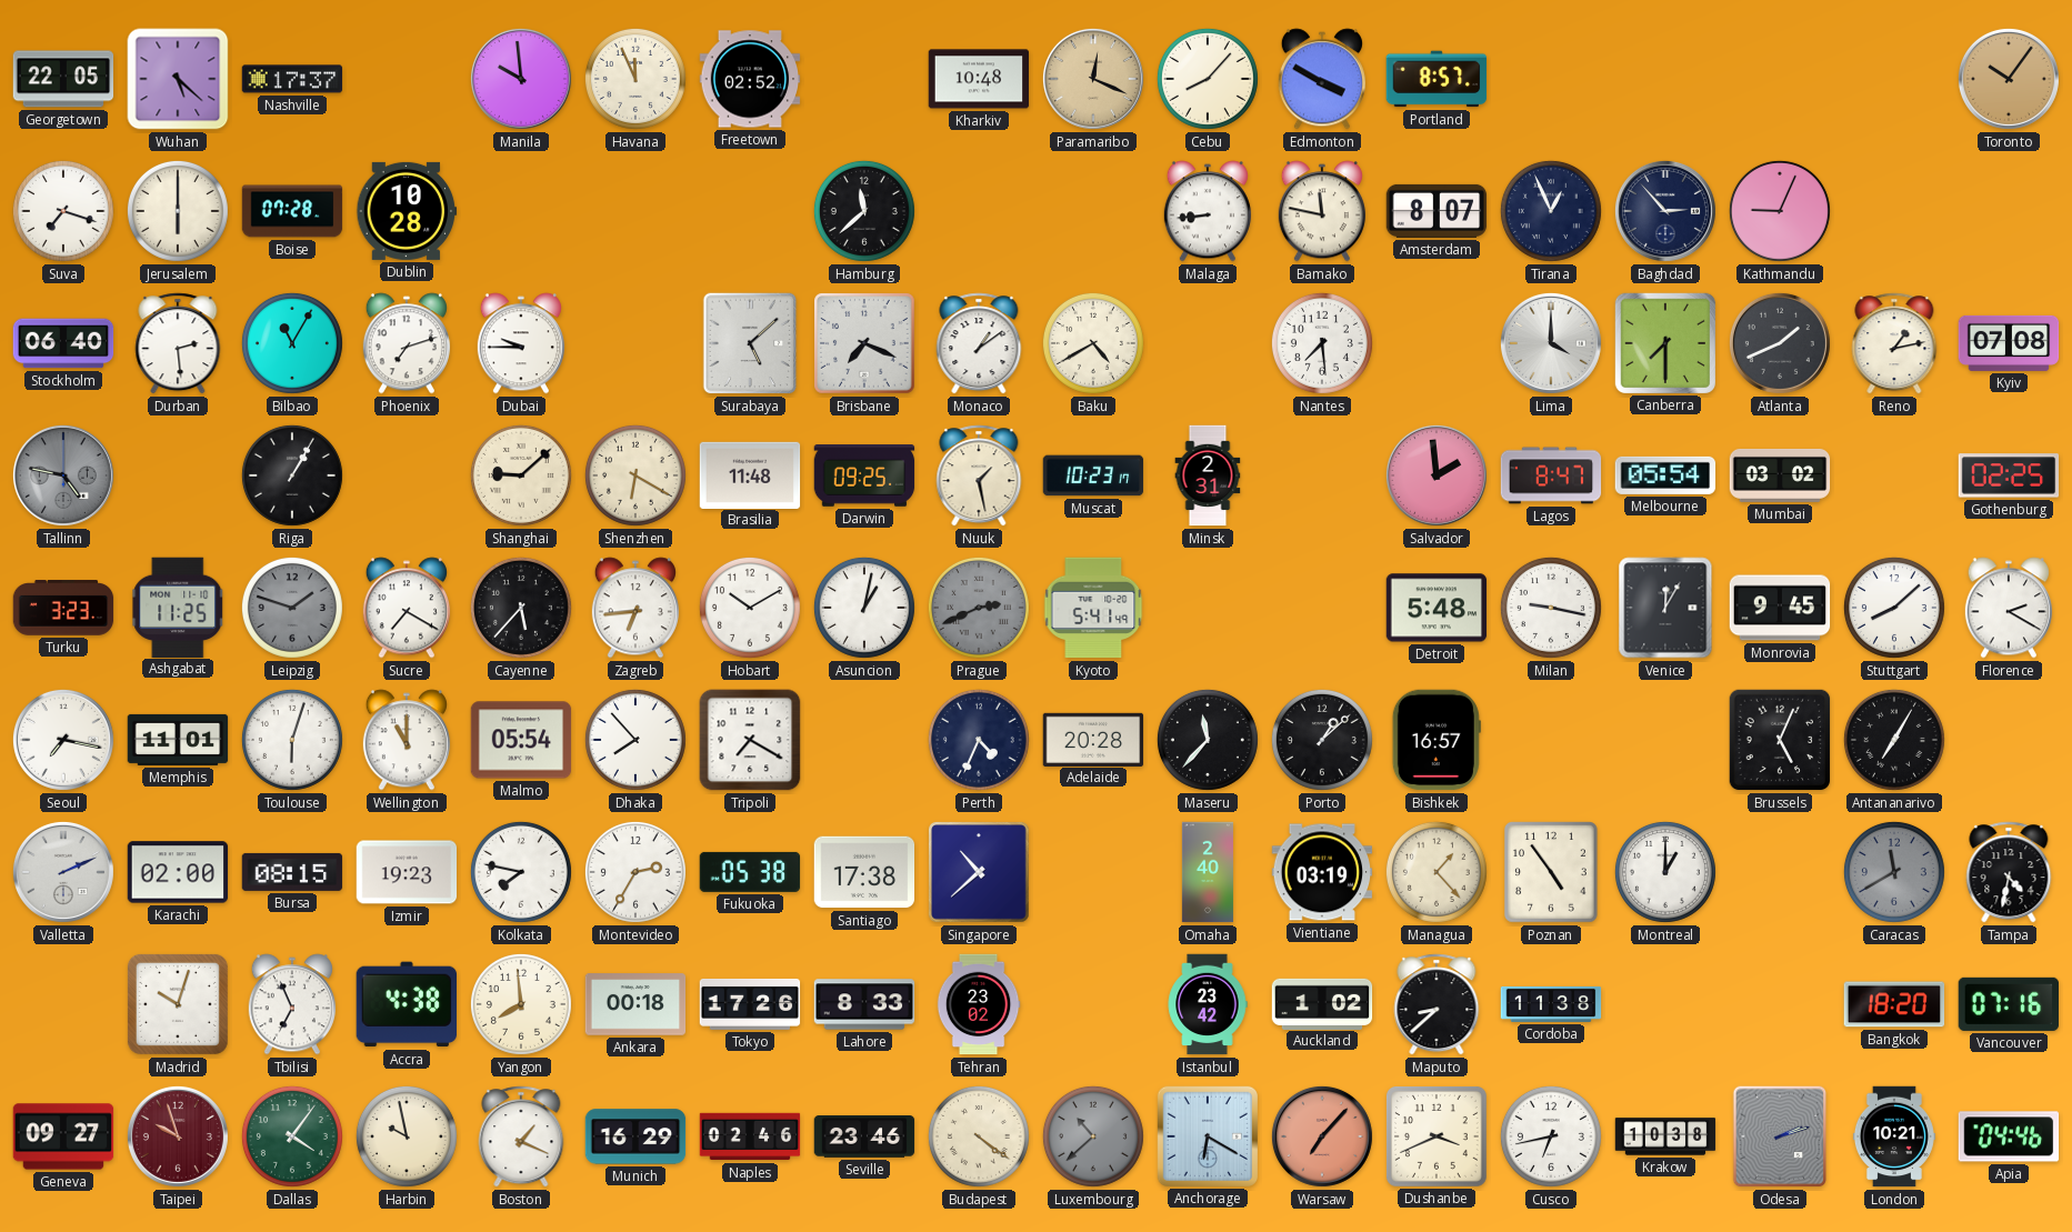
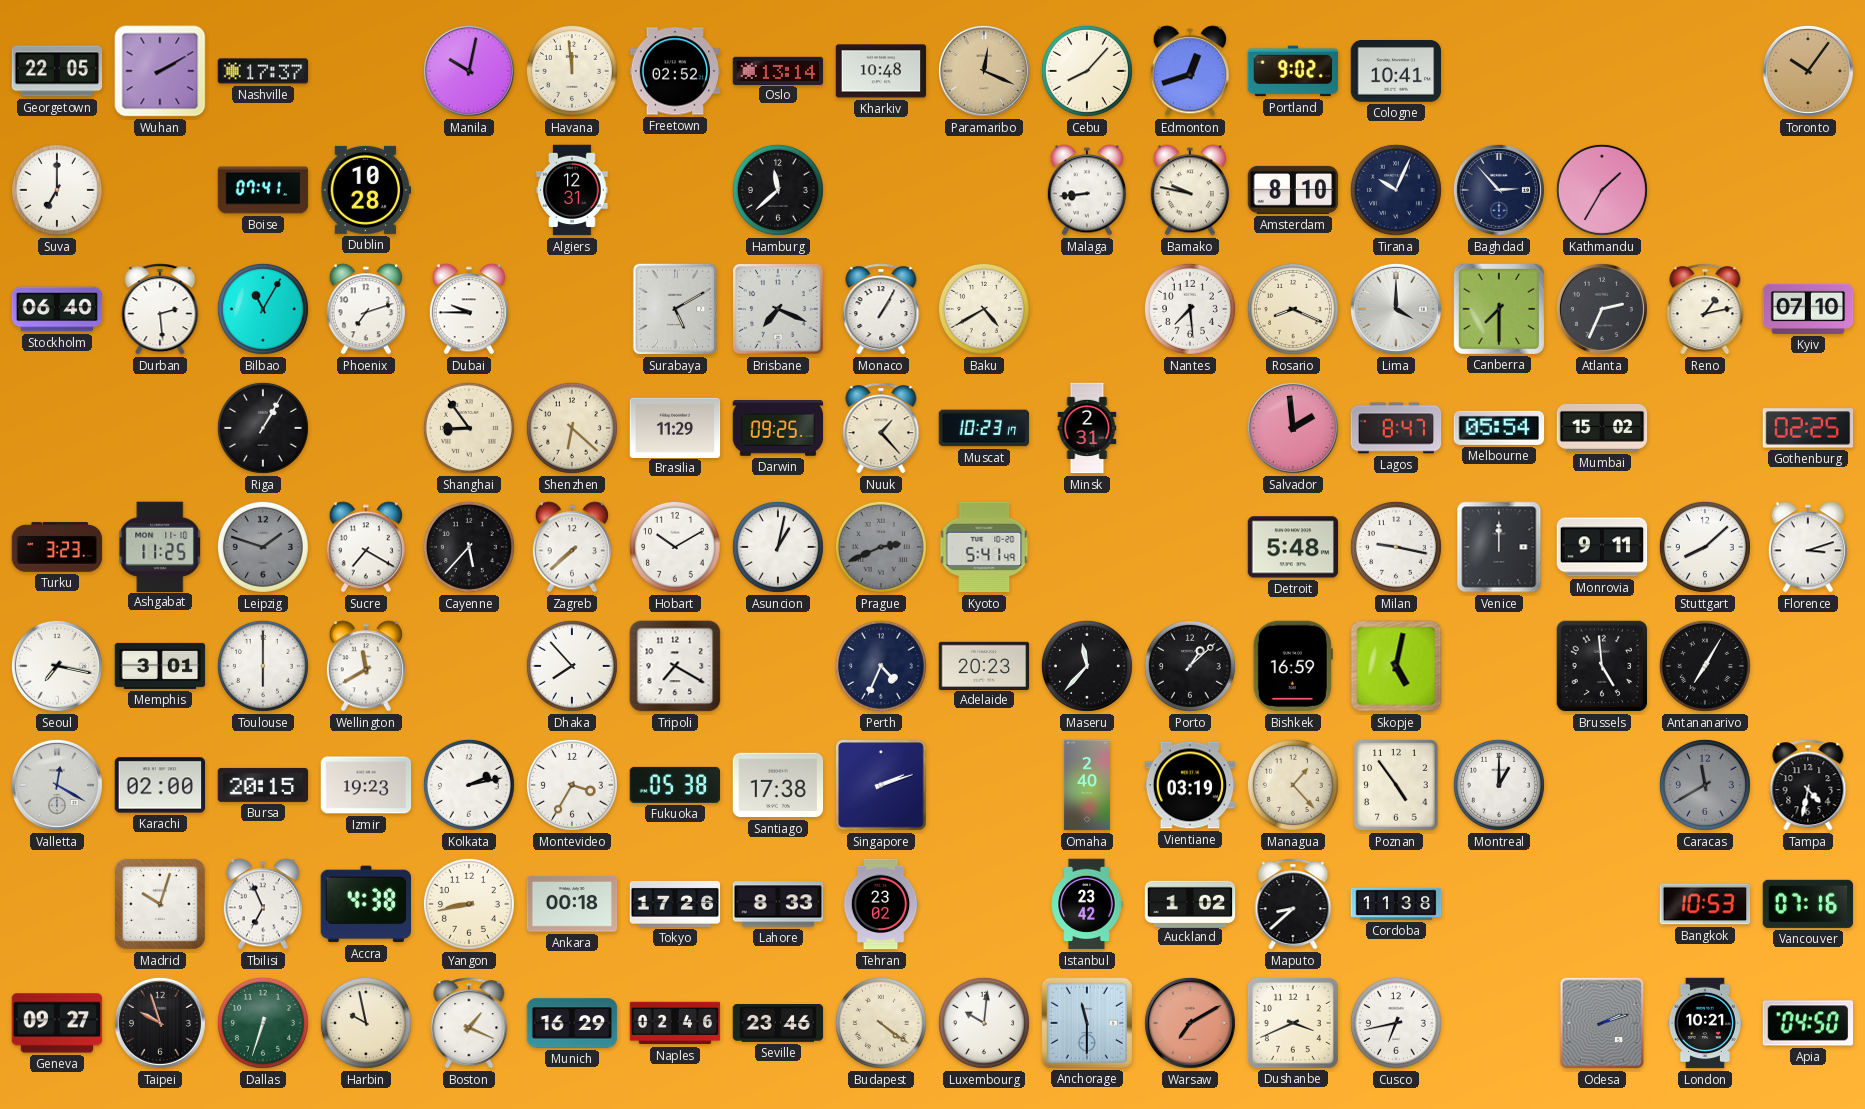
Wuhan: 5:22 -> 2:10
Manila: 9:59 -> 10:02
Havana: 11:56 -> 11:59
Oslo: none -> 13:14
Edmonton: 3:50 -> 12:42
Portland: 8:57 -> 9:02
Cologne: none -> 10:41
Suva: 7:18 -> 7:00
Jerusalem: 6:00 -> none
Boise: 07:28 -> 07:41
Algiers: none -> 12:31
Bamako: 11:47 -> 9:47
Amsterdam: 8:07 -> 8:10
Tirana: 12:56 -> 10:04
Kathmandu: 9:04 -> 1:35
Surabaya: 5:08 -> 5:10
Monaco: 1:09 -> 1:05
Rosario: none -> 8:19
Atlanta: 1:41 -> 2:34
Kyiv: 07:08 -> 07:10
Tallinn: 4:47 -> none
Shanghai: 9:08 -> 8:54
Shenzhen: 6:20 -> 6:22
Brasilia: 11:48 -> 11:29
Nuuk: 1:28 -> 1:23
Mumbai: 03:02 -> 15:02
Zagreb: 6:44 -> 7:38
Venice: 12:05 -> 12:00
Monrovia: 9:45 -> 9:11
Florence: 2:20 -> 3:12
Memphis: 11:01 -> 3:01
Toulouse: 6:03 -> 6:00
Wellington: 11:00 -> 11:40
Malmo: 05:54 -> none
Adelaide: 20:28 -> 20:23
Bishkek: 16:57 -> 16:59
Skopje: none -> 5:02
Brussels: 5:04 -> 4:59
Valletta: 2:11 -> 12:20
Bursa: 08:15 -> 20:15
Kolkata: 7:47 -> 2:13
Montevideo: 2:35 -> 3:35
Singapore: 10:38 -> 2:12
Yangon: 7:59 -> 8:43
Bangkok: 18:20 -> 10:53
Taipei dial: burgundy -> black
Dallas: 4:06 -> 6:33
Luxembourg: 10:38 -> 10:01
Luxembourg dial: grey -> white
Anchorage: 6:20 -> 11:30
Warsaw: 7:07 -> 7:10
Krakow: 10:38 -> none
Apia: 04:46 -> 04:50
